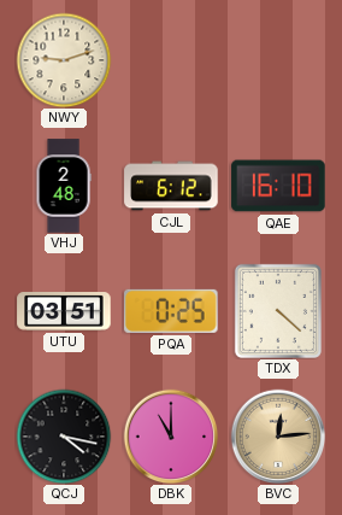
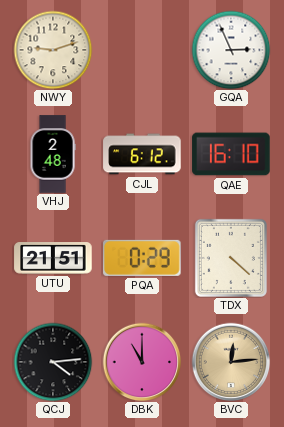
GQA: none -> 2:56
UTU: 03:51 -> 21:51
PQA: 0:25 -> 0:29
QCJ: 4:17 -> 4:14
